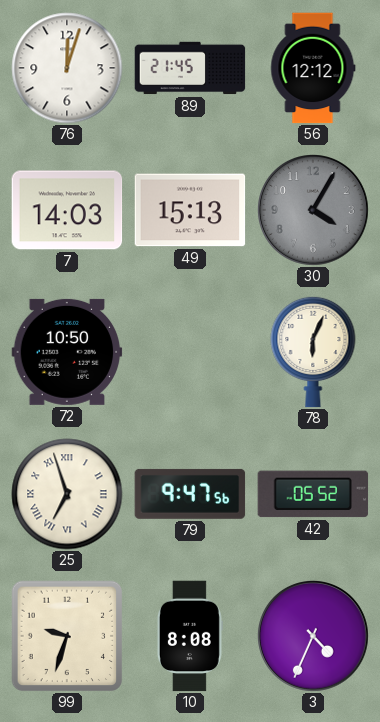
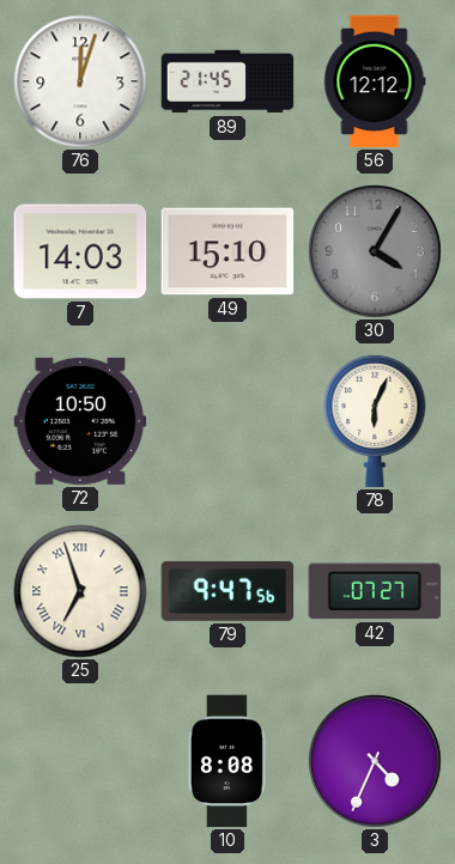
49: 15:13 -> 15:10
42: 05:52 -> 07:27
99: 9:33 -> none
